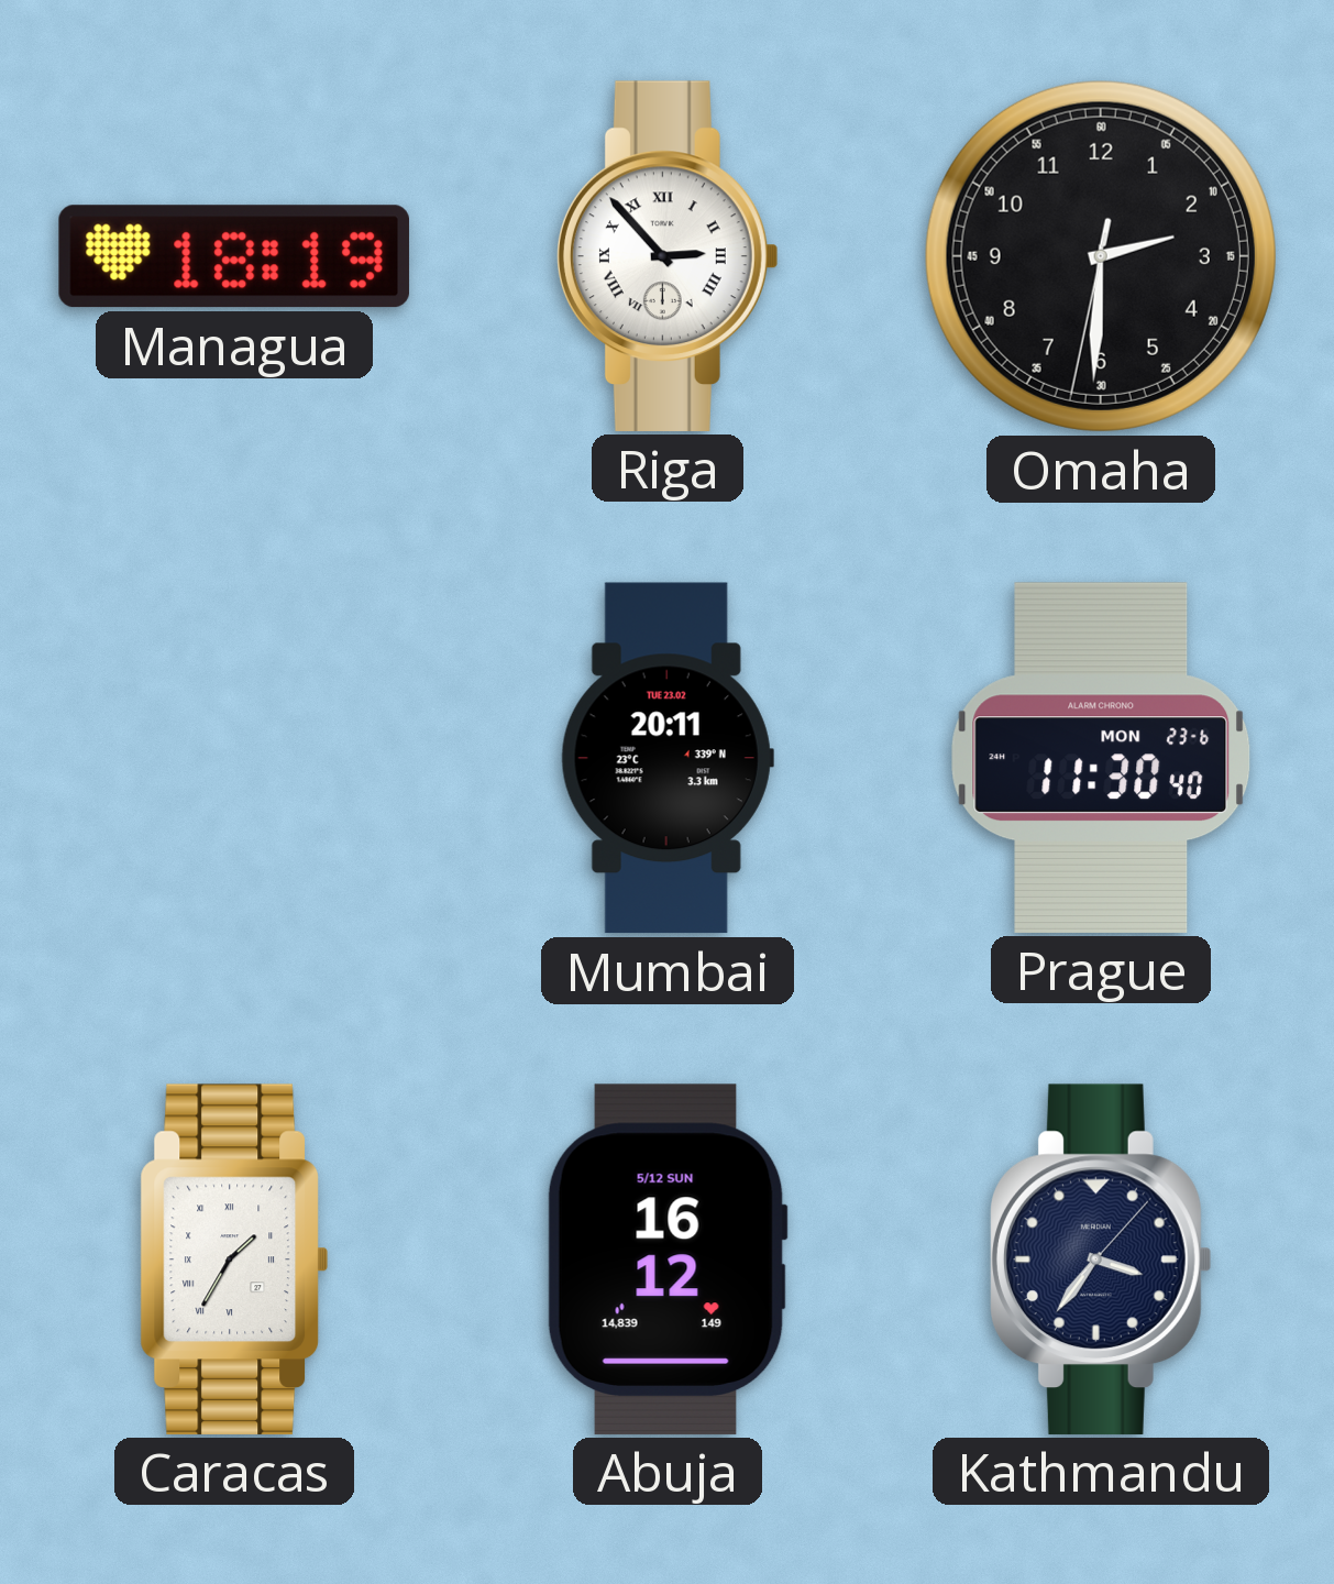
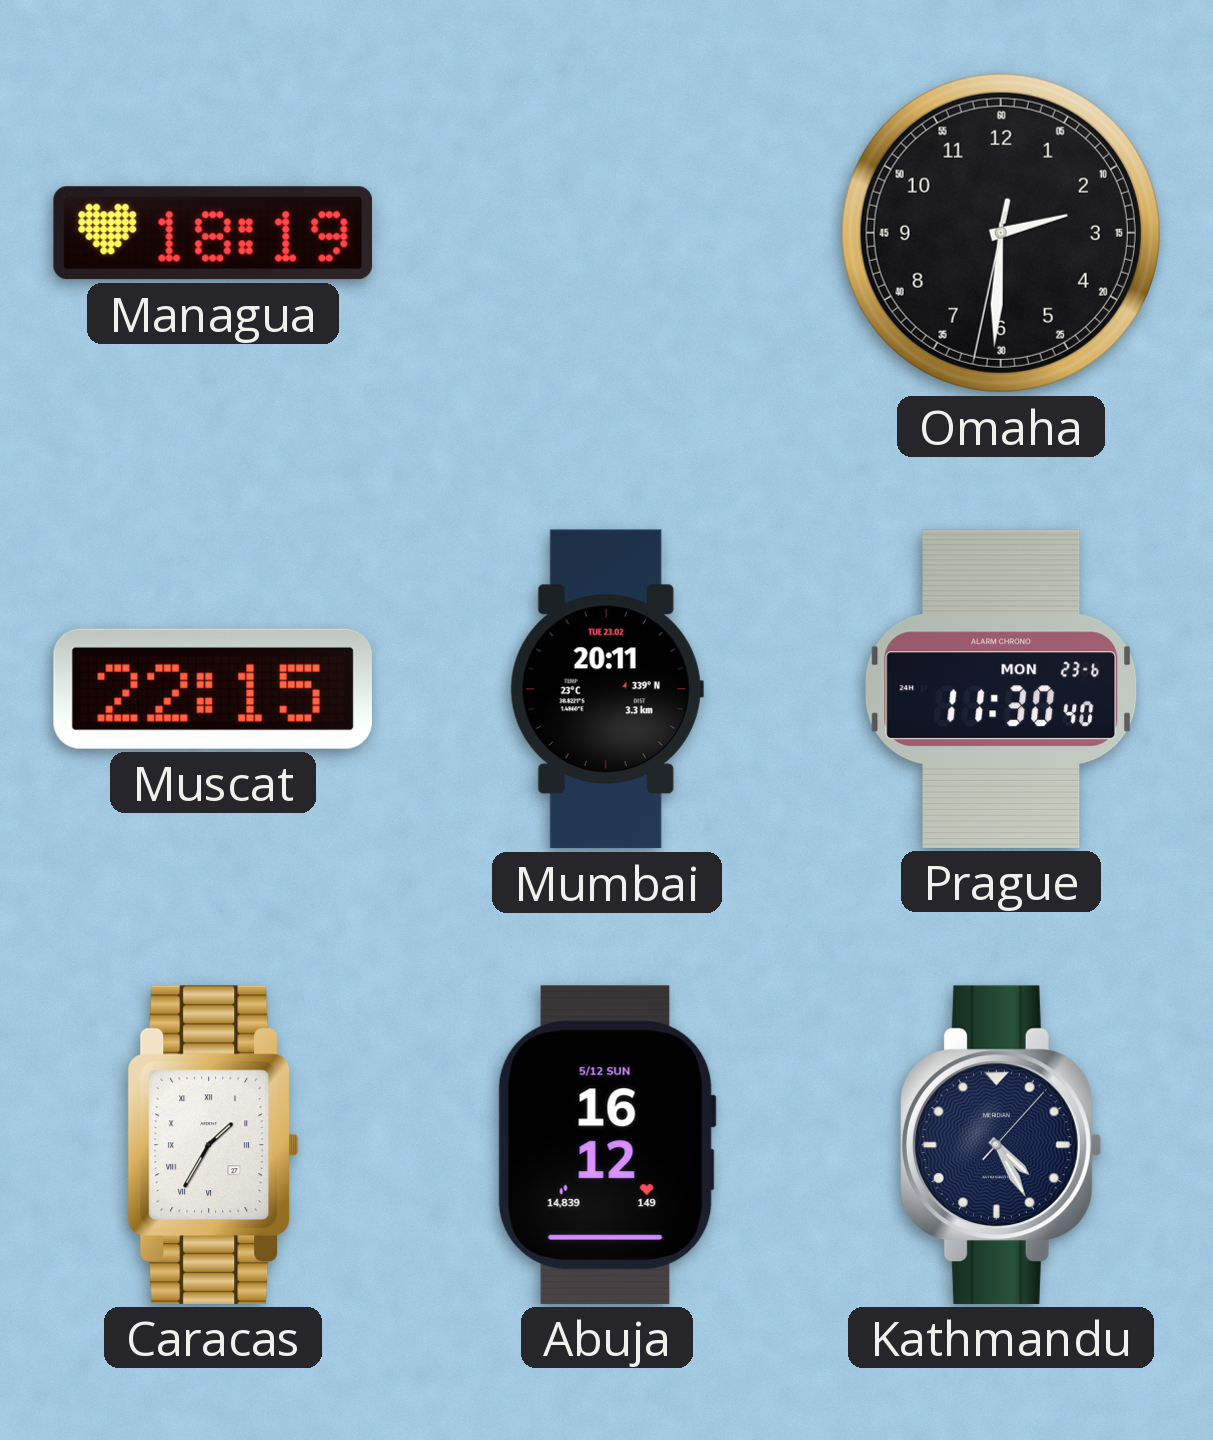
Riga: 2:53 -> none
Muscat: none -> 22:15
Kathmandu: 3:36 -> 4:25
